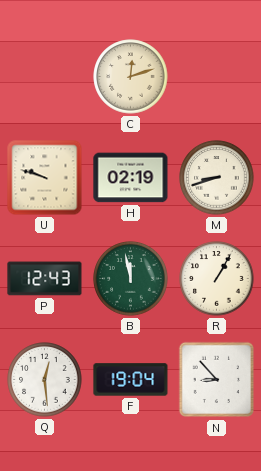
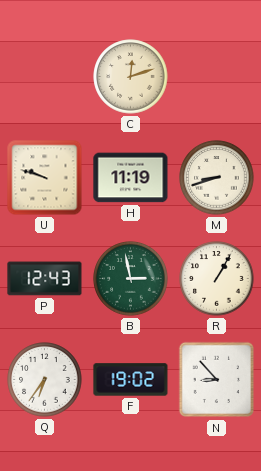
H: 02:19 -> 11:19
B: 11:58 -> 2:58
Q: 12:29 -> 6:36
F: 19:04 -> 19:02
